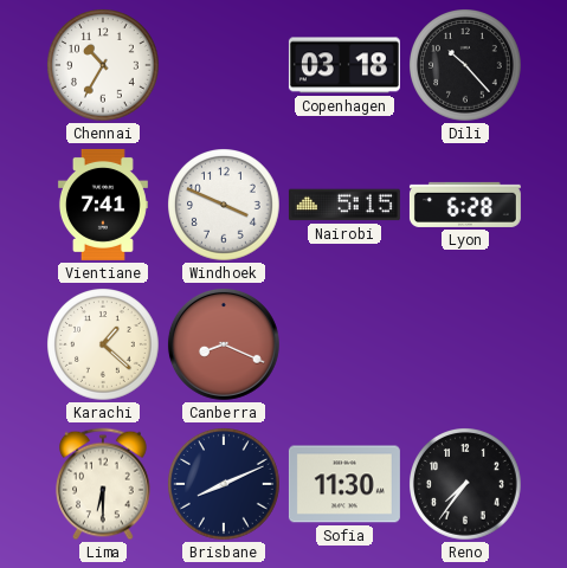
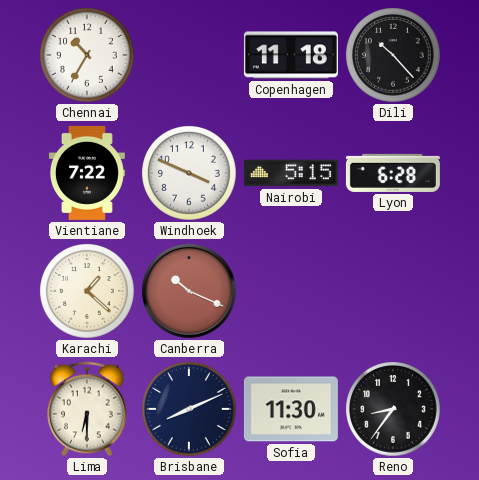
Copenhagen: 03:18 -> 11:18
Vientiane: 7:41 -> 7:22
Canberra: 8:19 -> 10:19
Reno: 7:36 -> 8:36
